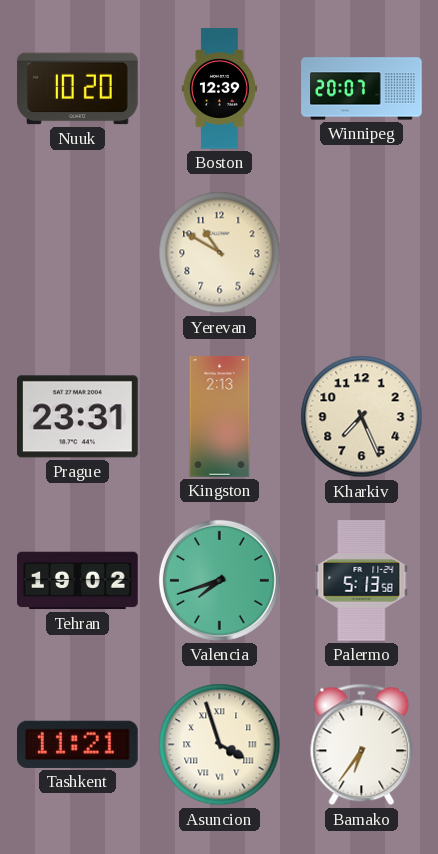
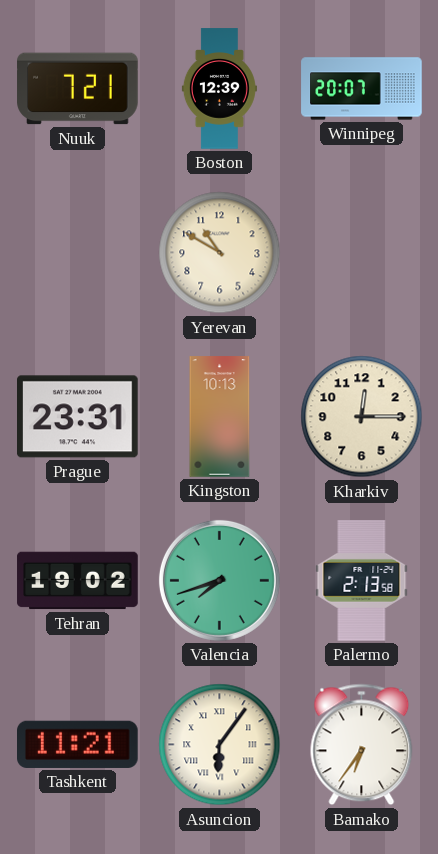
Nuuk: 10:20 -> 7:21
Kingston: 2:13 -> 10:13
Kharkiv: 7:26 -> 12:15
Palermo: 5:13 -> 2:13
Asuncion: 3:57 -> 6:06
